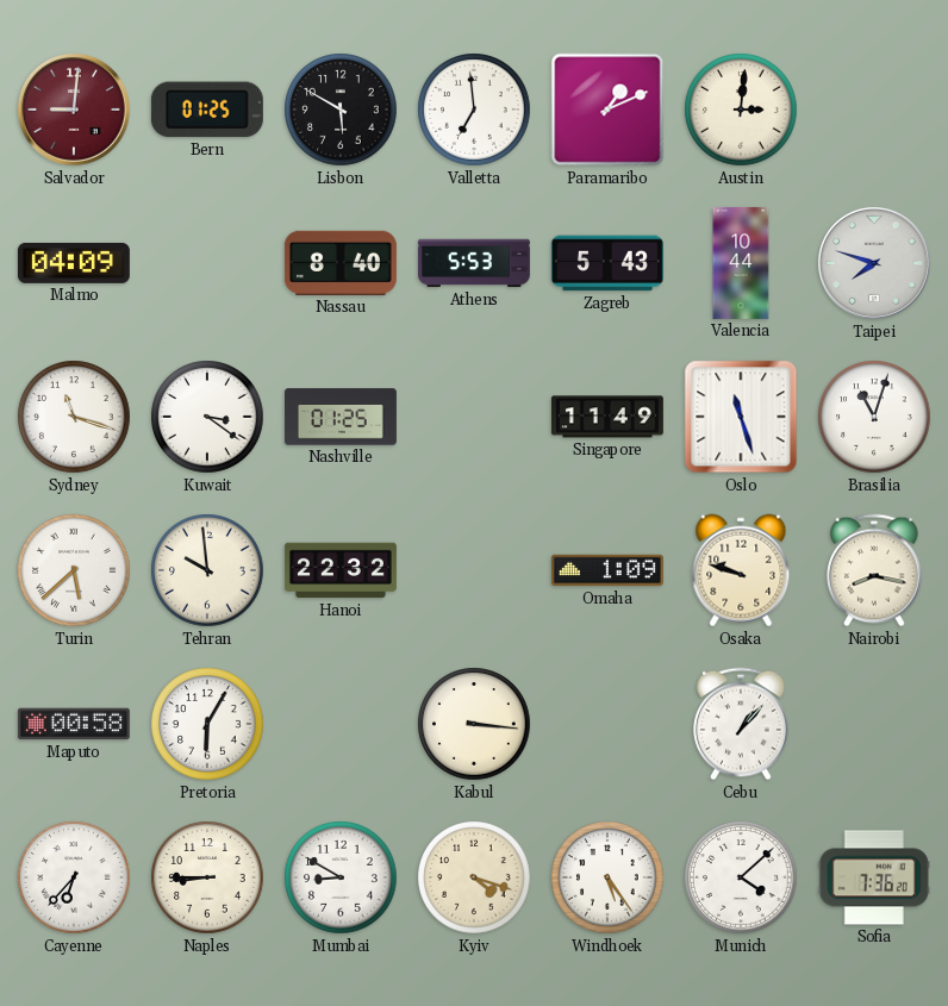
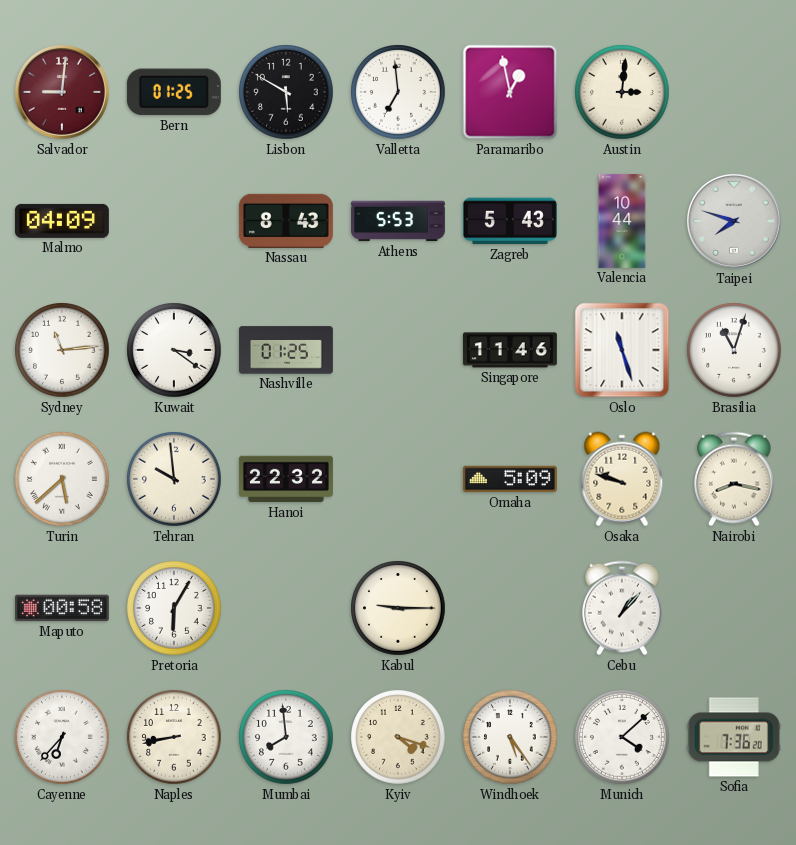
Paramaribo: 1:11 -> 12:58
Nassau: 8:40 -> 8:43
Sydney: 11:18 -> 11:14
Singapore: 11:49 -> 11:46
Omaha: 1:09 -> 5:09
Kabul: 3:16 -> 9:15
Naples: 8:45 -> 8:43
Mumbai: 8:50 -> 7:59
